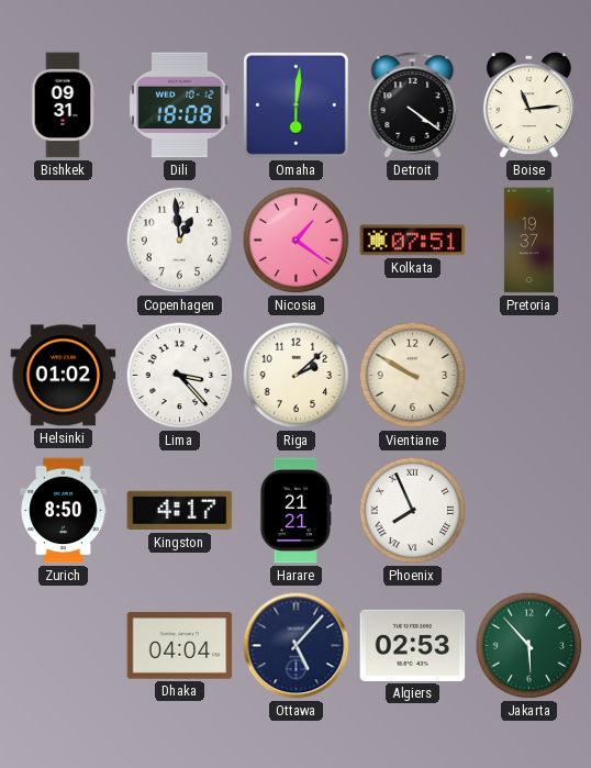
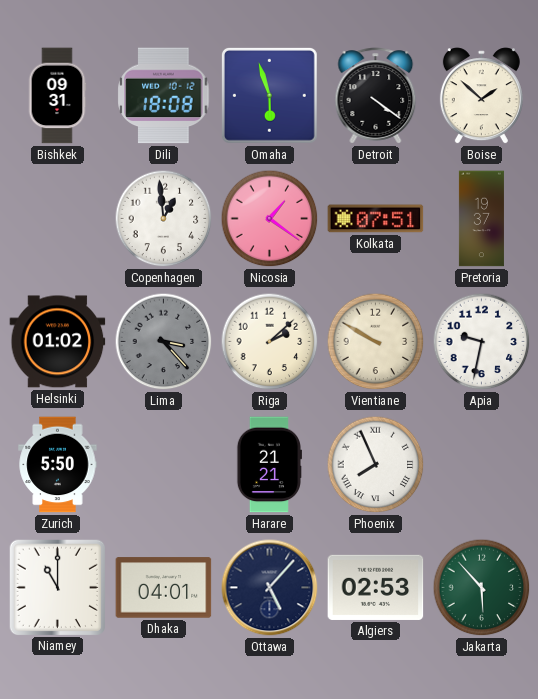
Omaha: 6:01 -> 5:57
Boise: 11:14 -> 1:52
Lima dial: white -> grey
Apia: none -> 9:32
Zurich: 8:50 -> 5:50
Kingston: 4:17 -> none
Niamey: none -> 11:00
Dhaka: 04:04 -> 04:01
